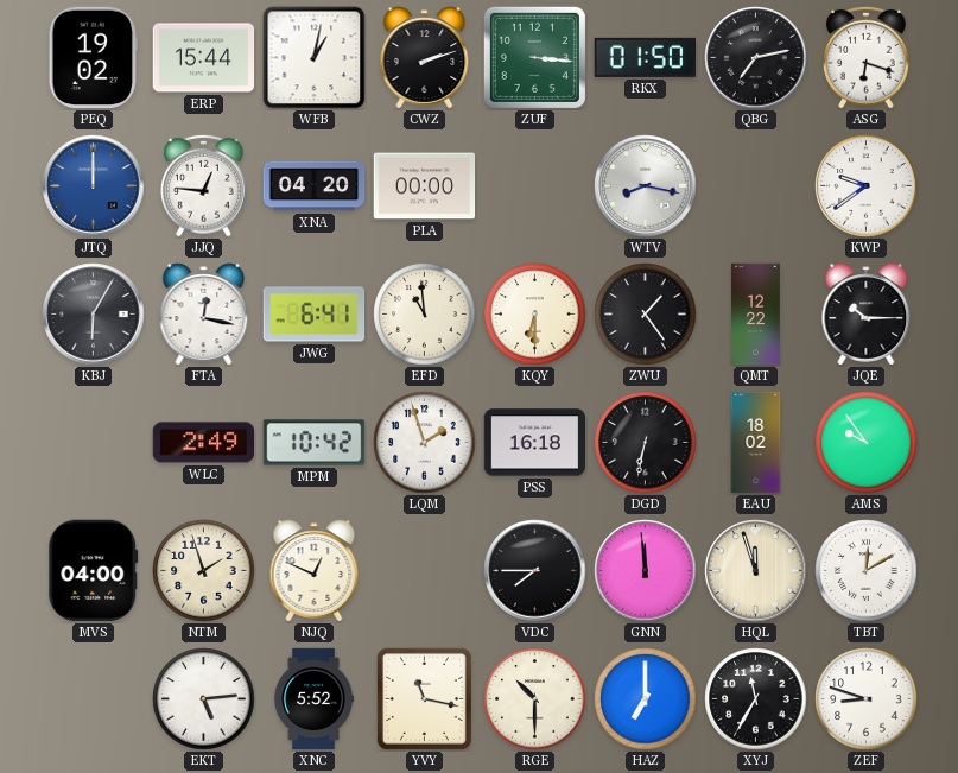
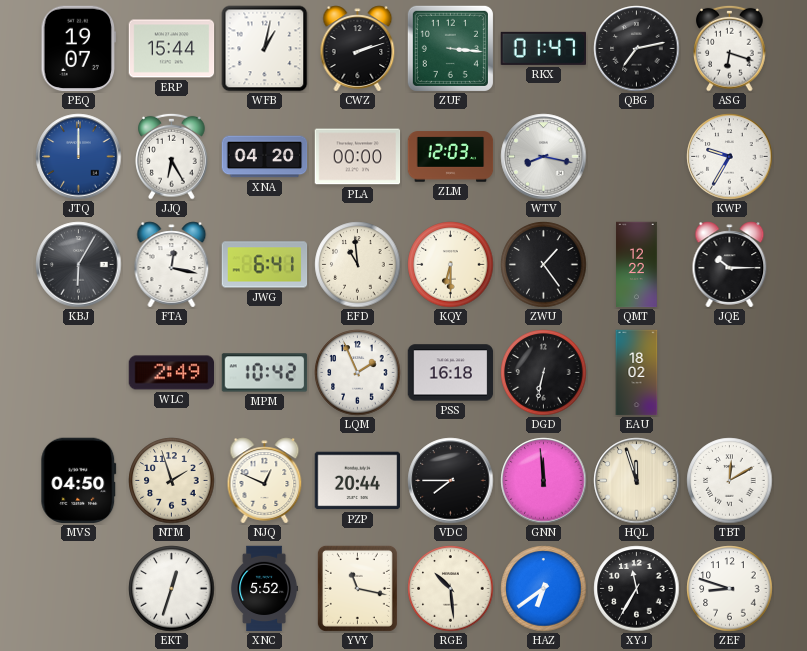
PEQ: 19:02 -> 19:07
RKX: 01:50 -> 01:47
JJQ: 12:46 -> 6:25
ZLM: none -> 12:03
KWP: 9:39 -> 9:35
LQM: 1:57 -> 1:56
AMS: 9:54 -> none
MVS: 04:00 -> 04:50
PZP: none -> 20:44
EKT: 5:14 -> 12:33
RGE: 10:30 -> 10:29
HAZ: 7:00 -> 6:39
